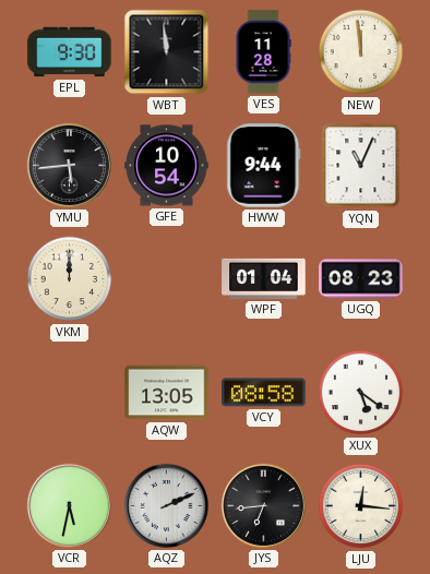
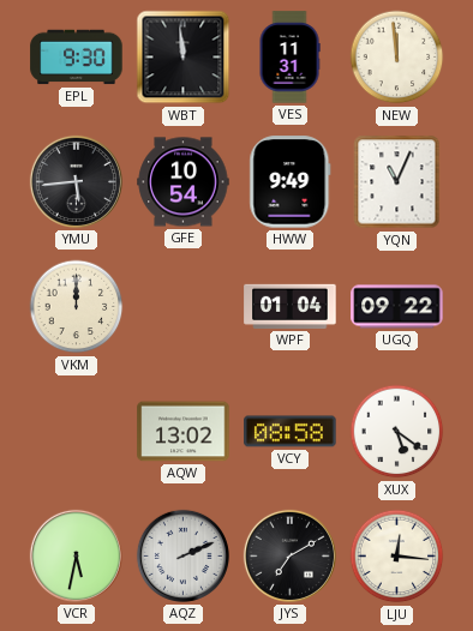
VES: 11:28 -> 11:31
HWW: 9:44 -> 9:49
UGQ: 08:23 -> 09:22
AQW: 13:05 -> 13:02
JYS: 6:44 -> 7:10
